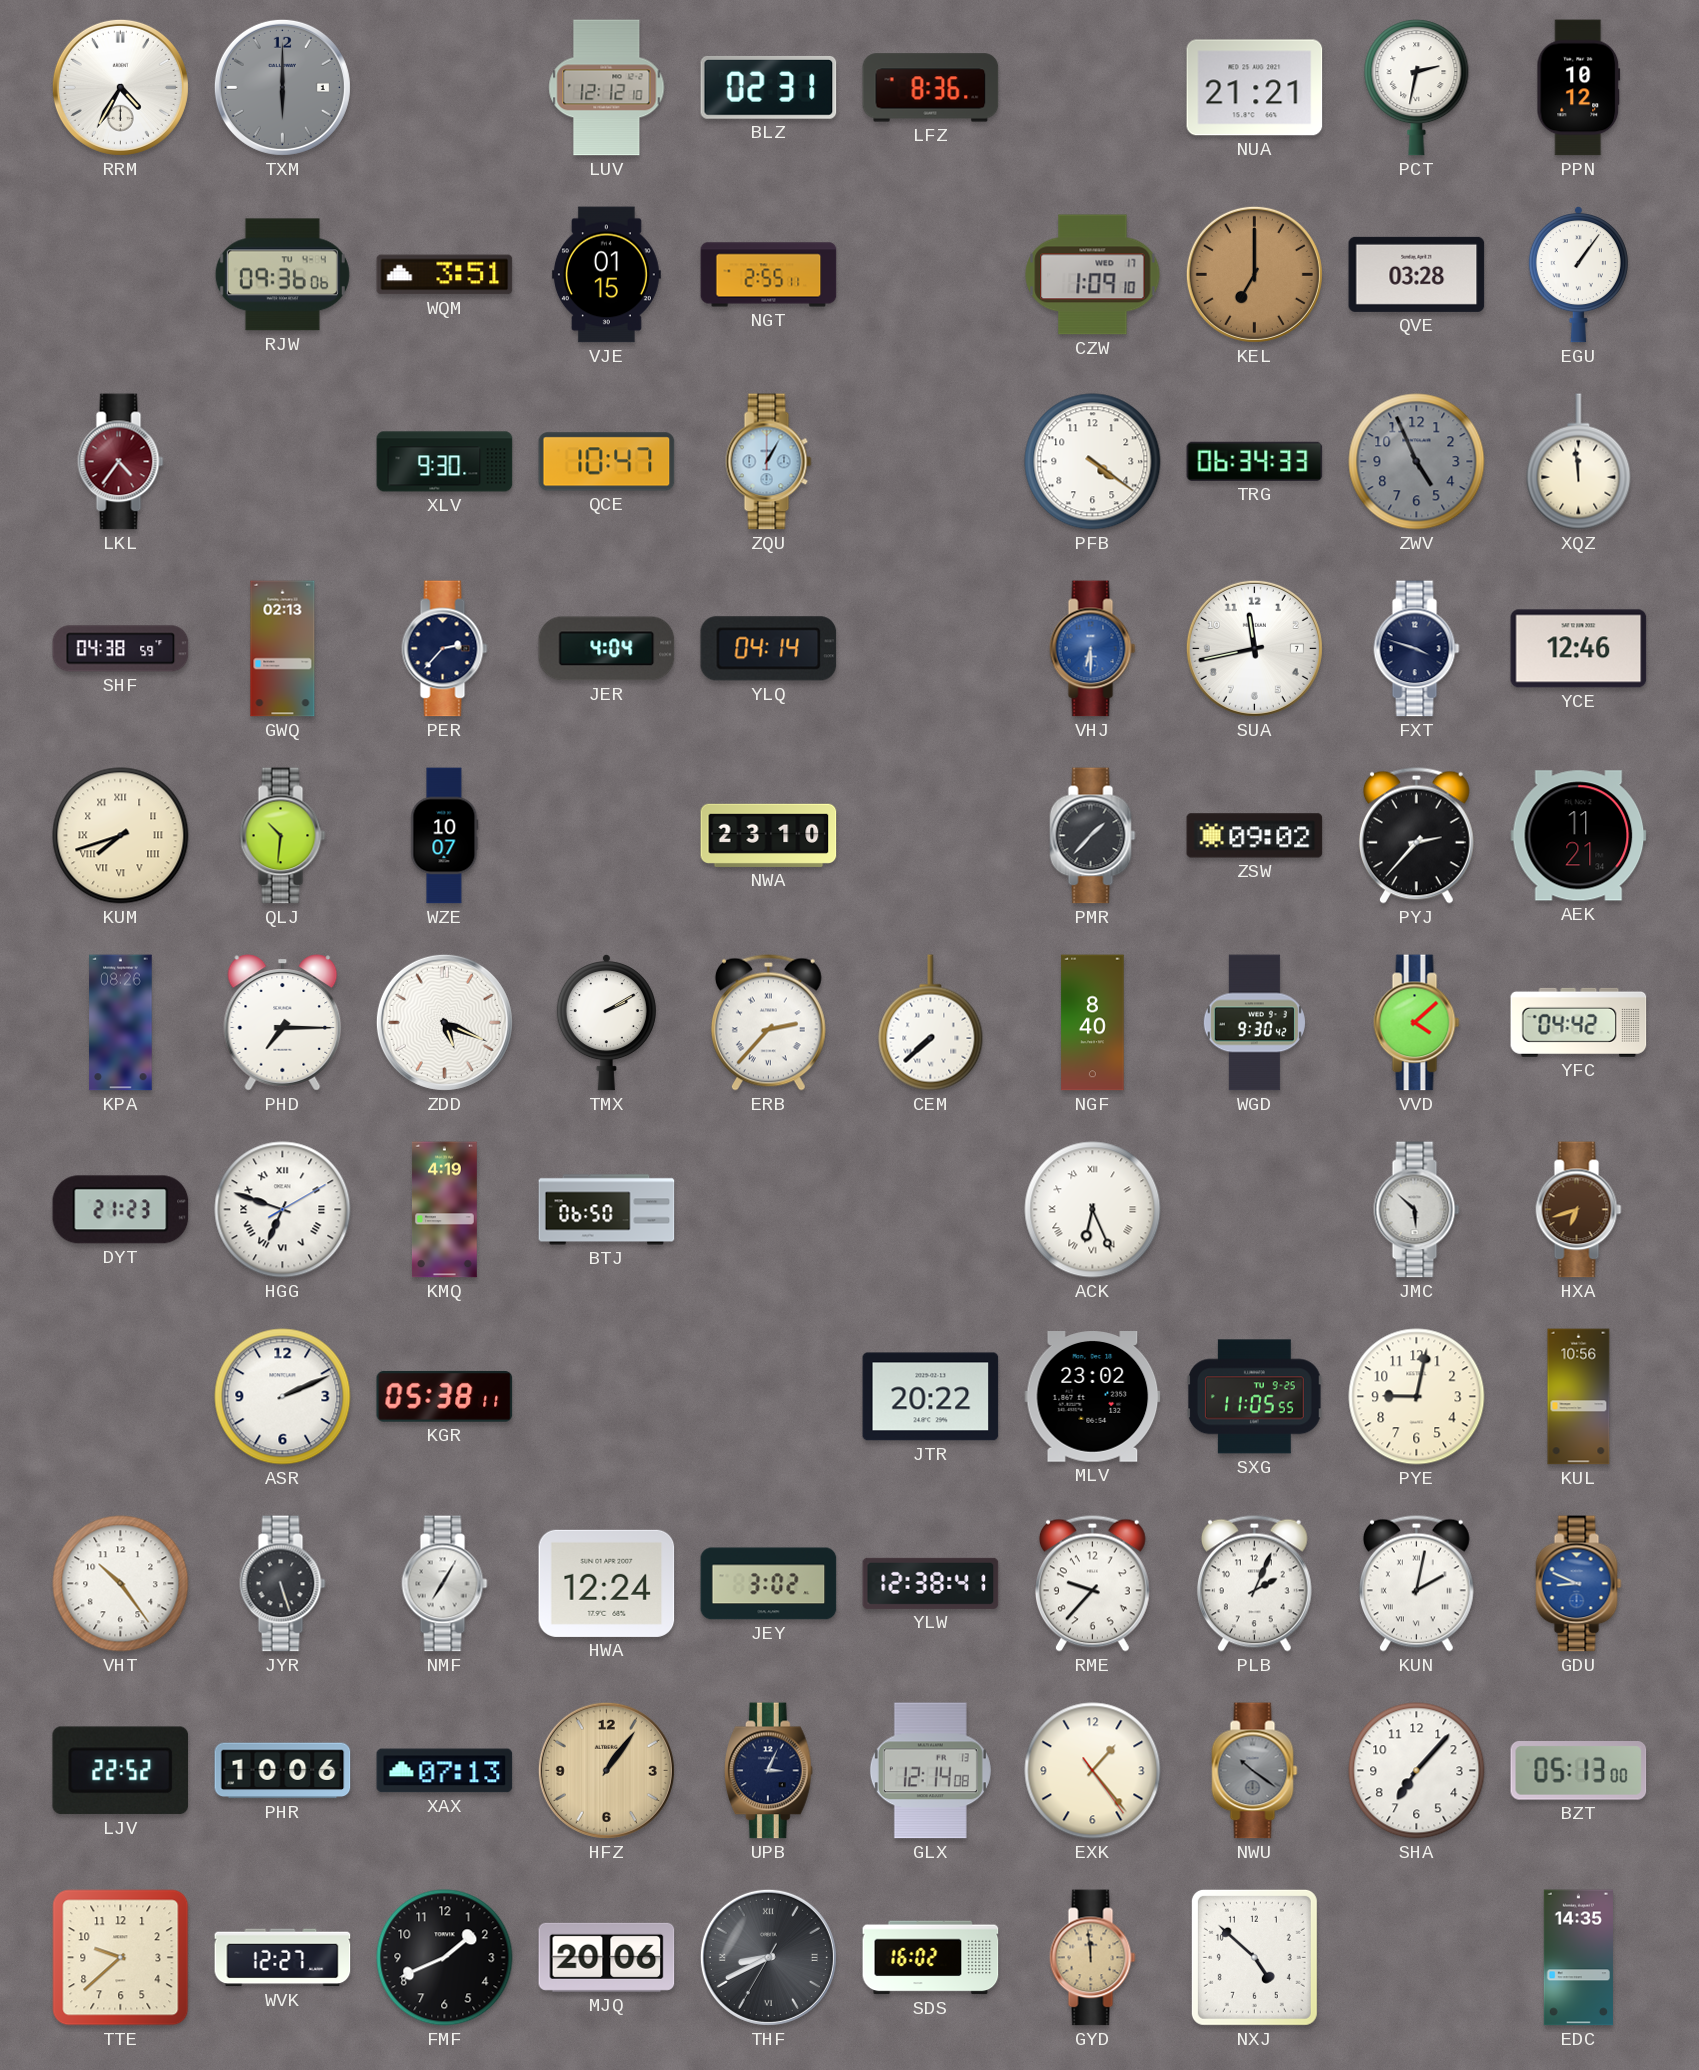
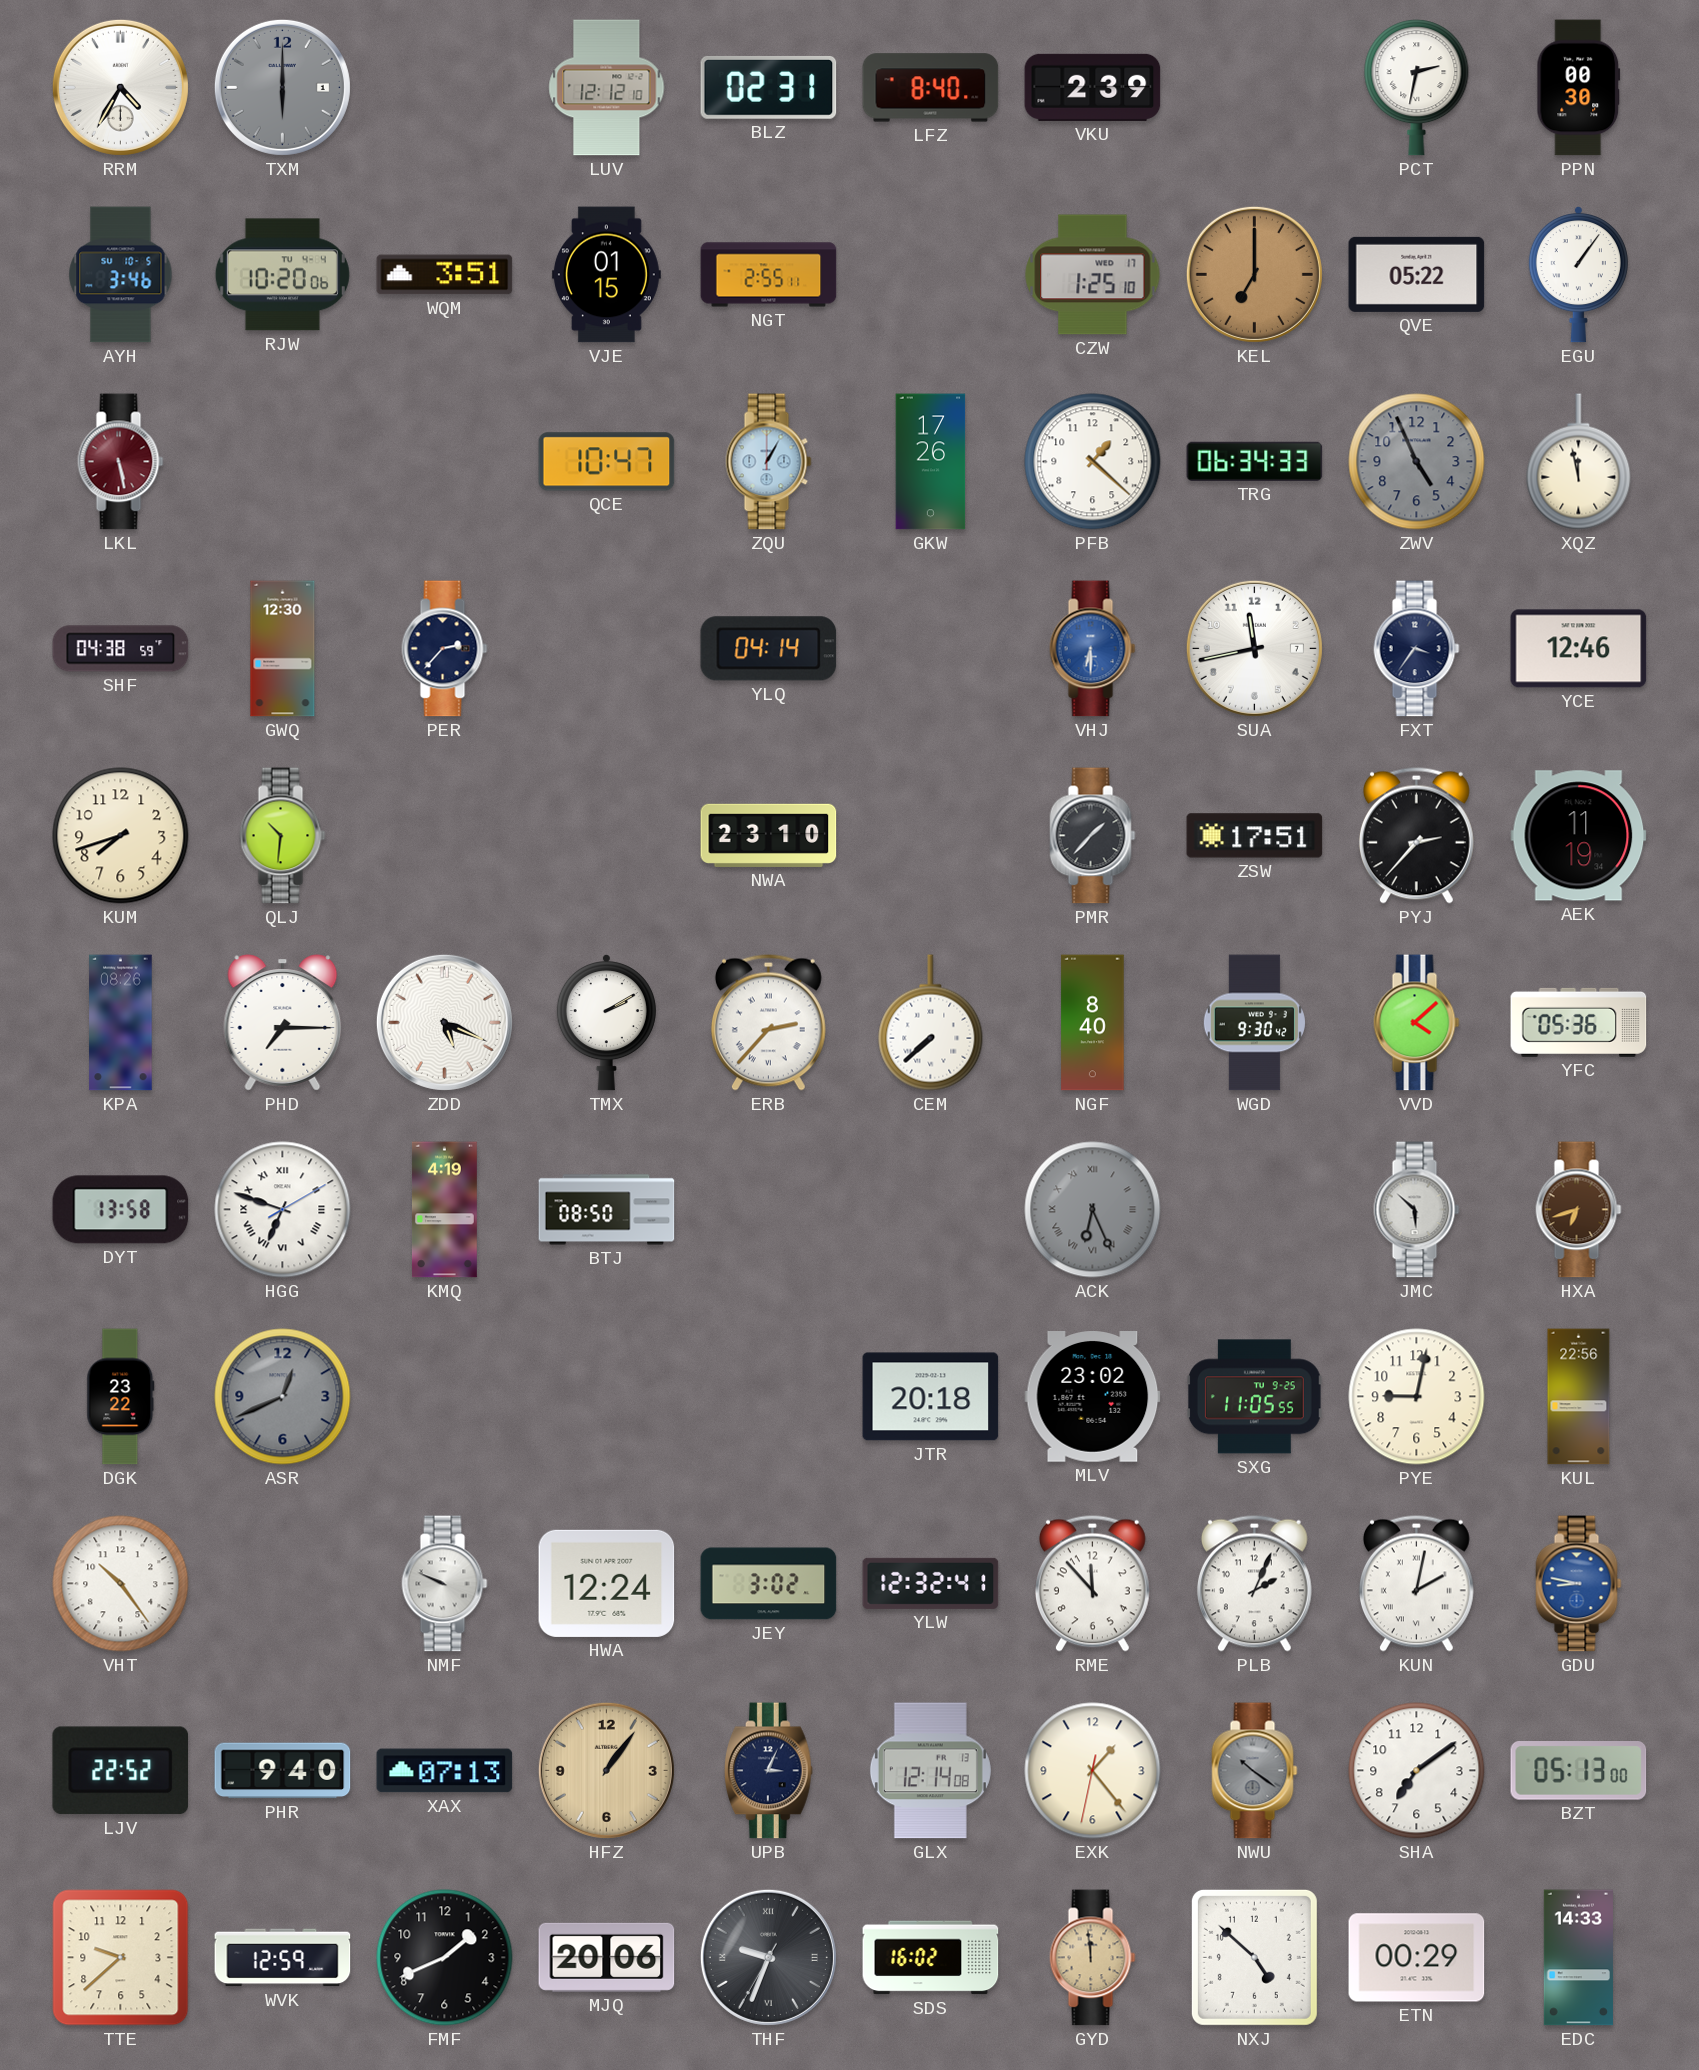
LFZ: 8:36 -> 8:40
VKU: none -> 2:39
NUA: 21:21 -> none
PPN: 10:12 -> 00:30
AYH: none -> 3:46
RJW: 09:36 -> 10:20
CZW: 1:09 -> 1:25
QVE: 03:28 -> 05:22
LKL: 4:36 -> 5:28
XLV: 9:30 -> none
GKW: none -> 17:26
PFB: 4:21 -> 1:22
XQZ: 11:59 -> 11:58
GWQ: 02:13 -> 12:30
JER: 4:04 -> none
FXT: 3:48 -> 3:36
KUM numerals: Roman -> Arabic
WZE: 10:07 -> none
ZSW: 09:02 -> 17:51
AEK: 11:21 -> 11:19
YFC: 04:42 -> 05:36
DYT: 21:23 -> 13:58
BTJ: 06:50 -> 08:50
ACK dial: white -> grey
DGK: none -> 23:22
ASR: 2:11 -> 12:41
ASR dial: white -> grey
KGR: 05:38 -> none
JTR: 20:22 -> 20:18
KUL: 10:56 -> 22:56
JYR: 5:27 -> none
NMF: 7:05 -> 9:49
YLW: 12:38 -> 12:32
RME: 9:37 -> 11:53
GDU: 8:49 -> 8:47
PHR: 10:06 -> 9:40
EXK: 1:23:24 -> 1:23:32
SHA: 7:07 -> 7:09
WVK: 12:27 -> 12:59
THF: 8:40 -> 9:33
ETN: none -> 00:29
EDC: 14:35 -> 14:33
